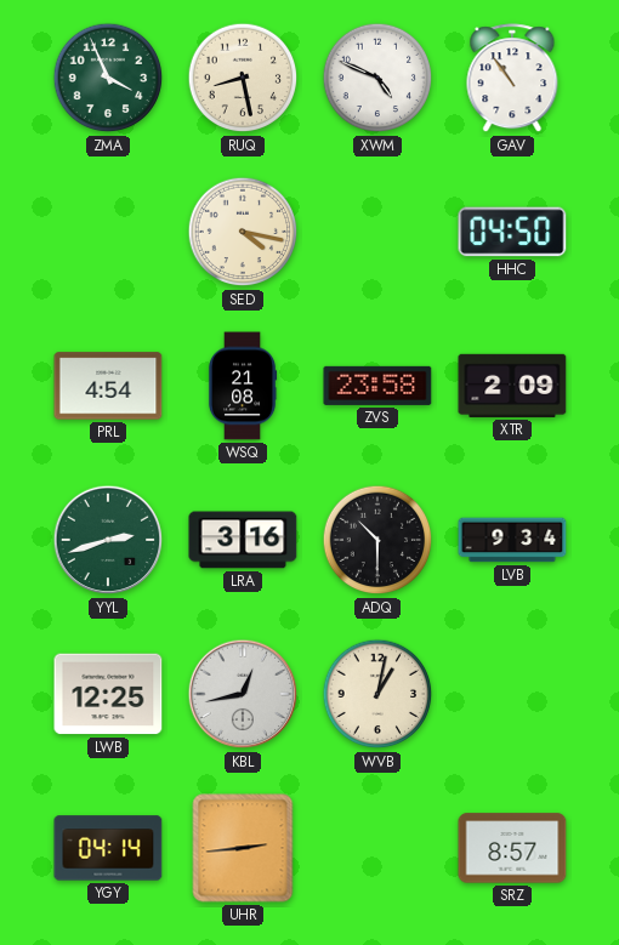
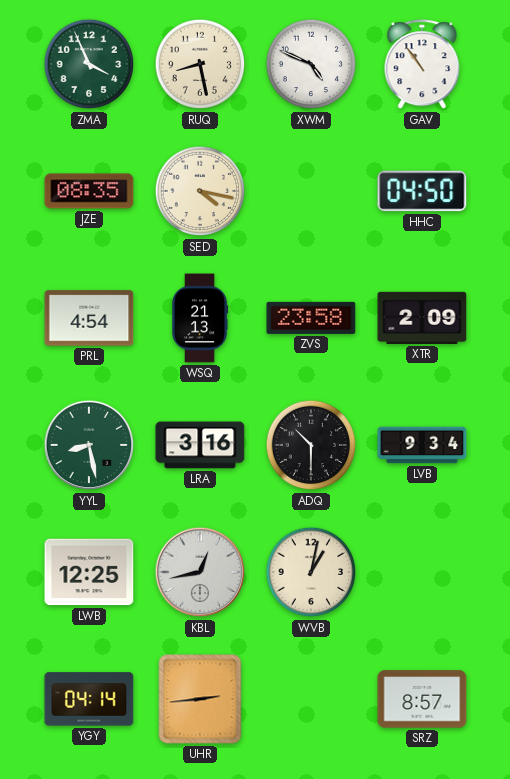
JZE: none -> 08:35
WSQ: 21:08 -> 21:13
YYL: 2:42 -> 8:28
